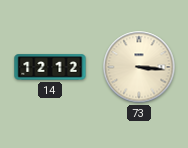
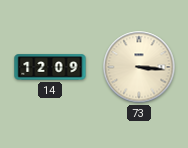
14: 12:12 -> 12:09
